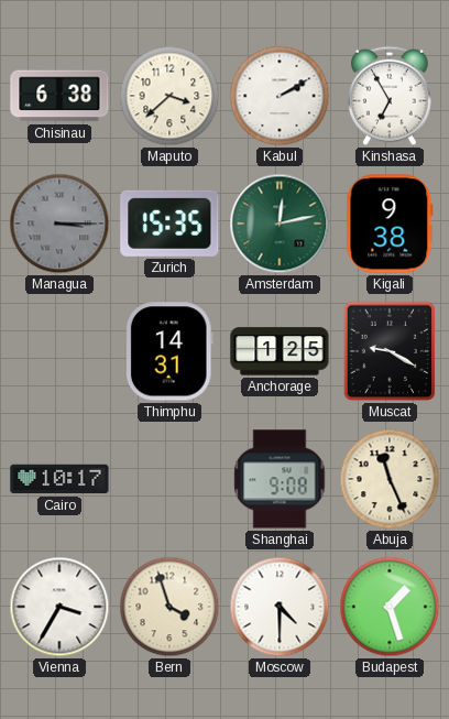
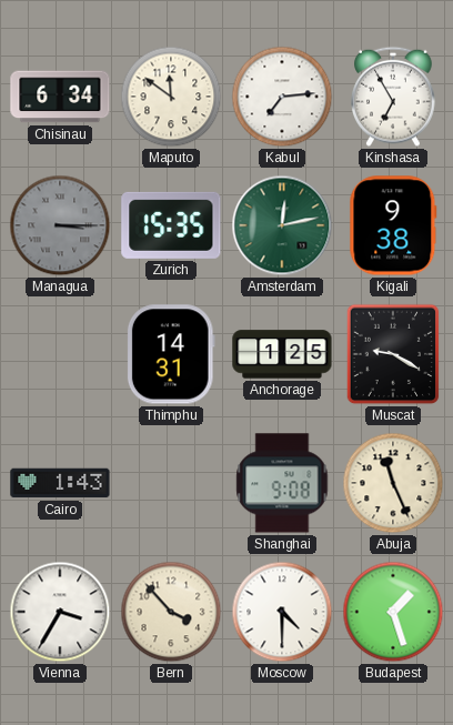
Chisinau: 6:38 -> 6:34
Maputo: 3:38 -> 11:51
Kabul: 2:10 -> 7:14
Cairo: 10:17 -> 1:43
Bern: 3:57 -> 3:53
